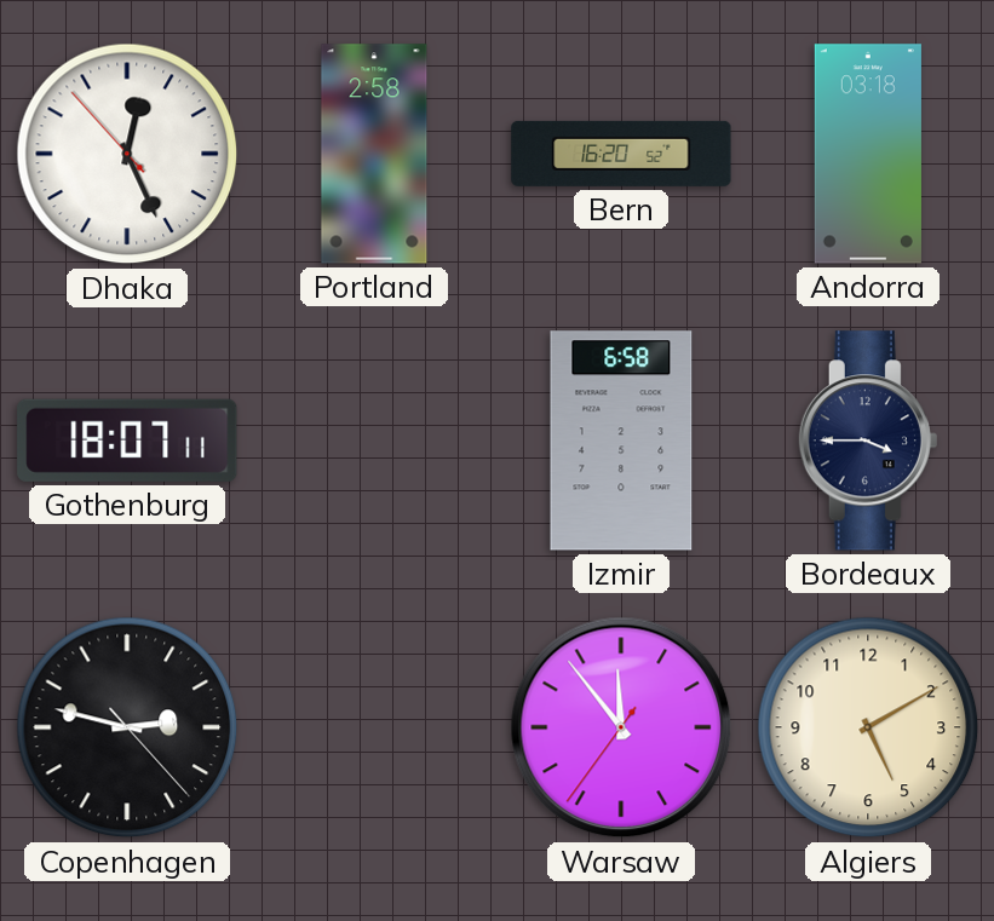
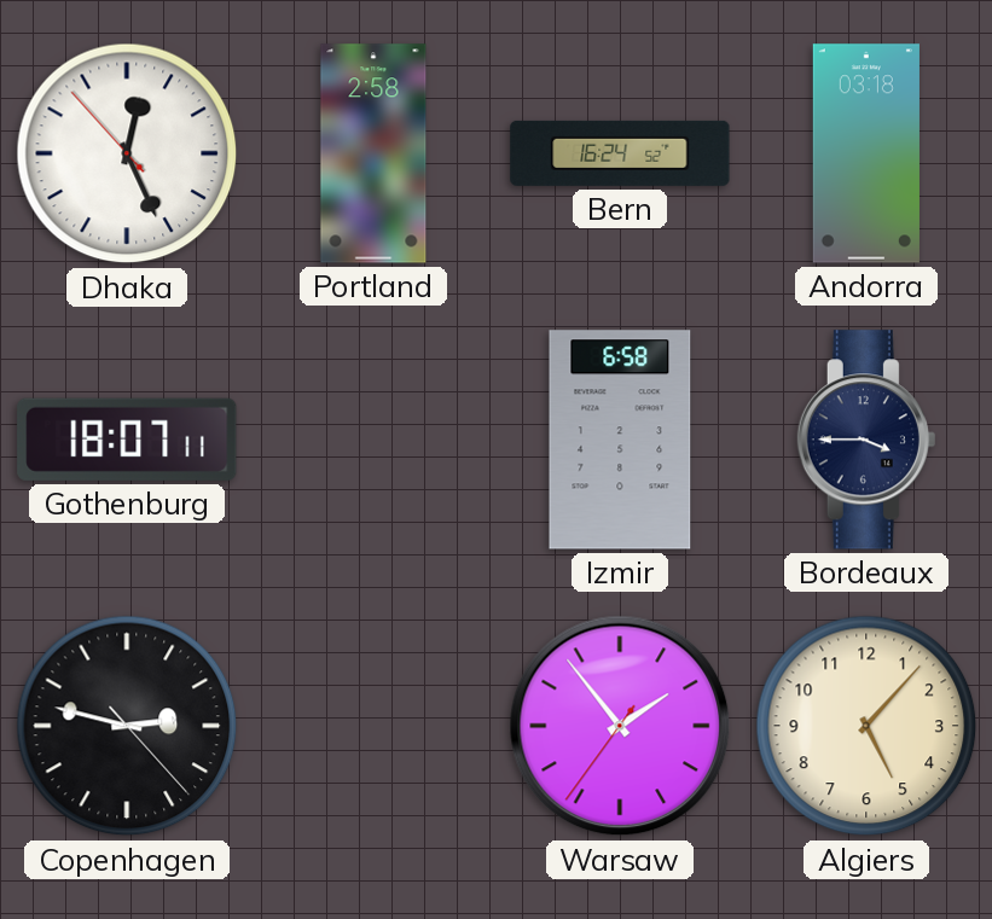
Bern: 16:20 -> 16:24
Warsaw: 11:53 -> 1:53
Algiers: 5:10 -> 5:07
